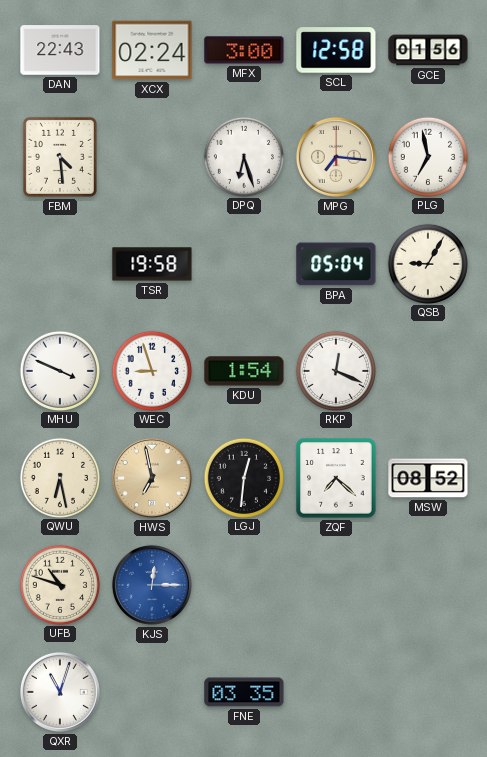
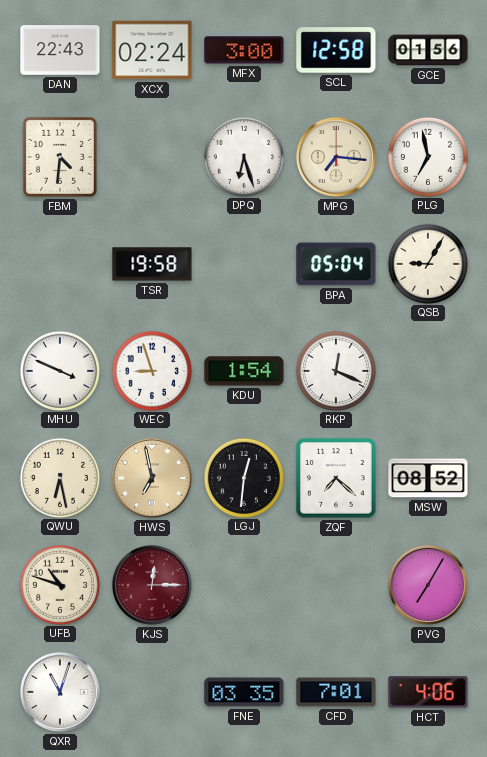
FBM: 4:29 -> 4:31
KJS dial: blue -> burgundy
PVG: none -> 7:05
CFD: none -> 7:01
HCT: none -> 4:06
